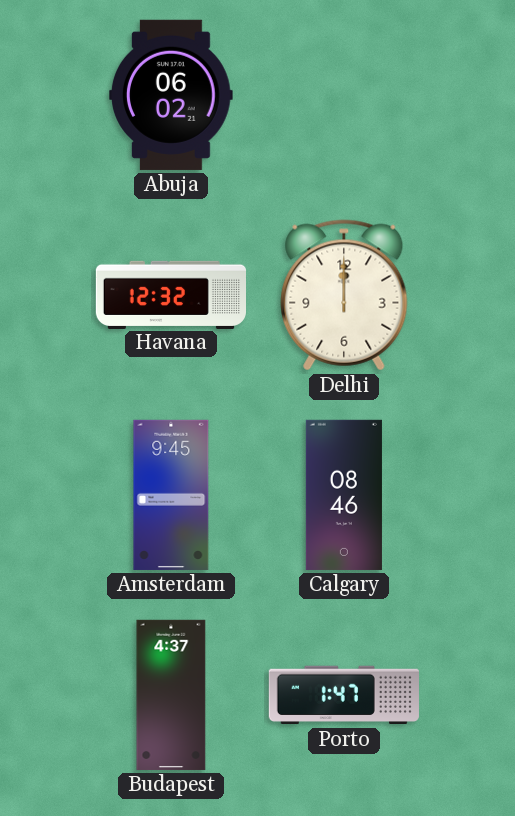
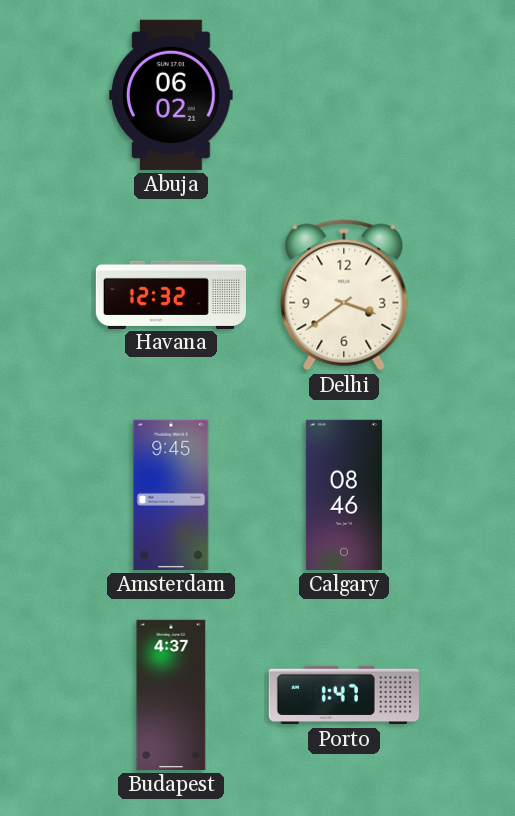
Delhi: 12:00 -> 3:39
